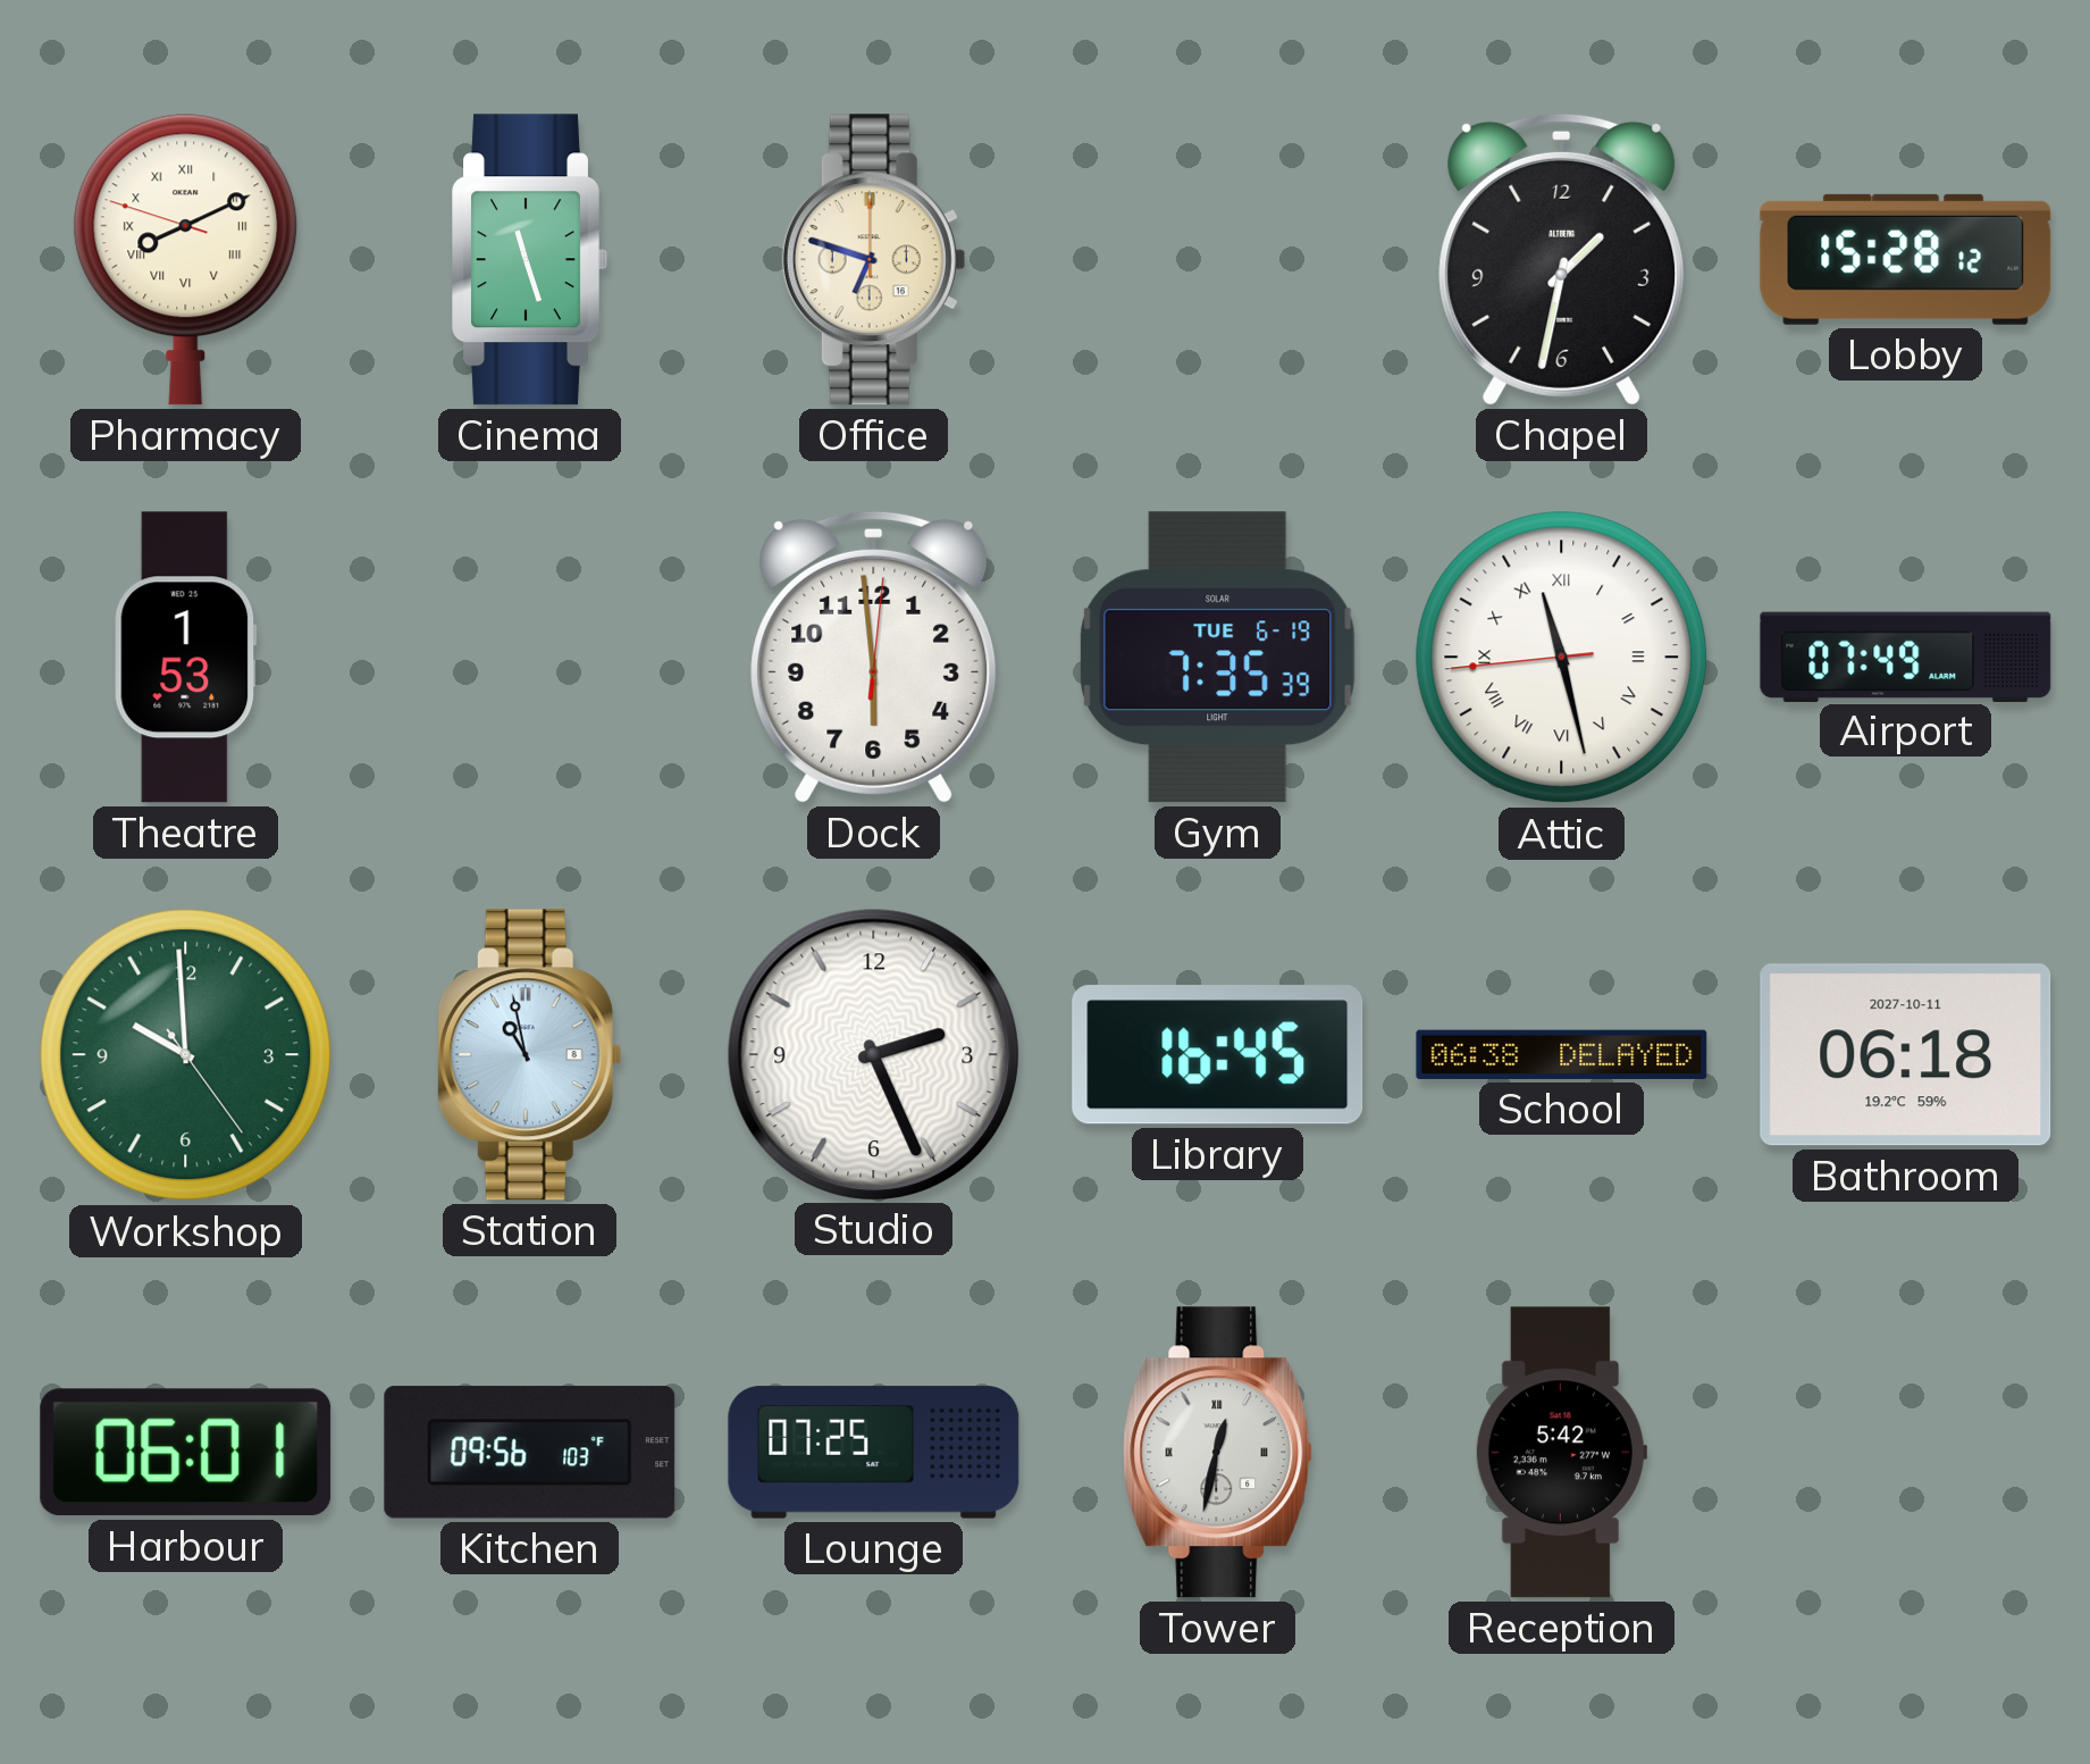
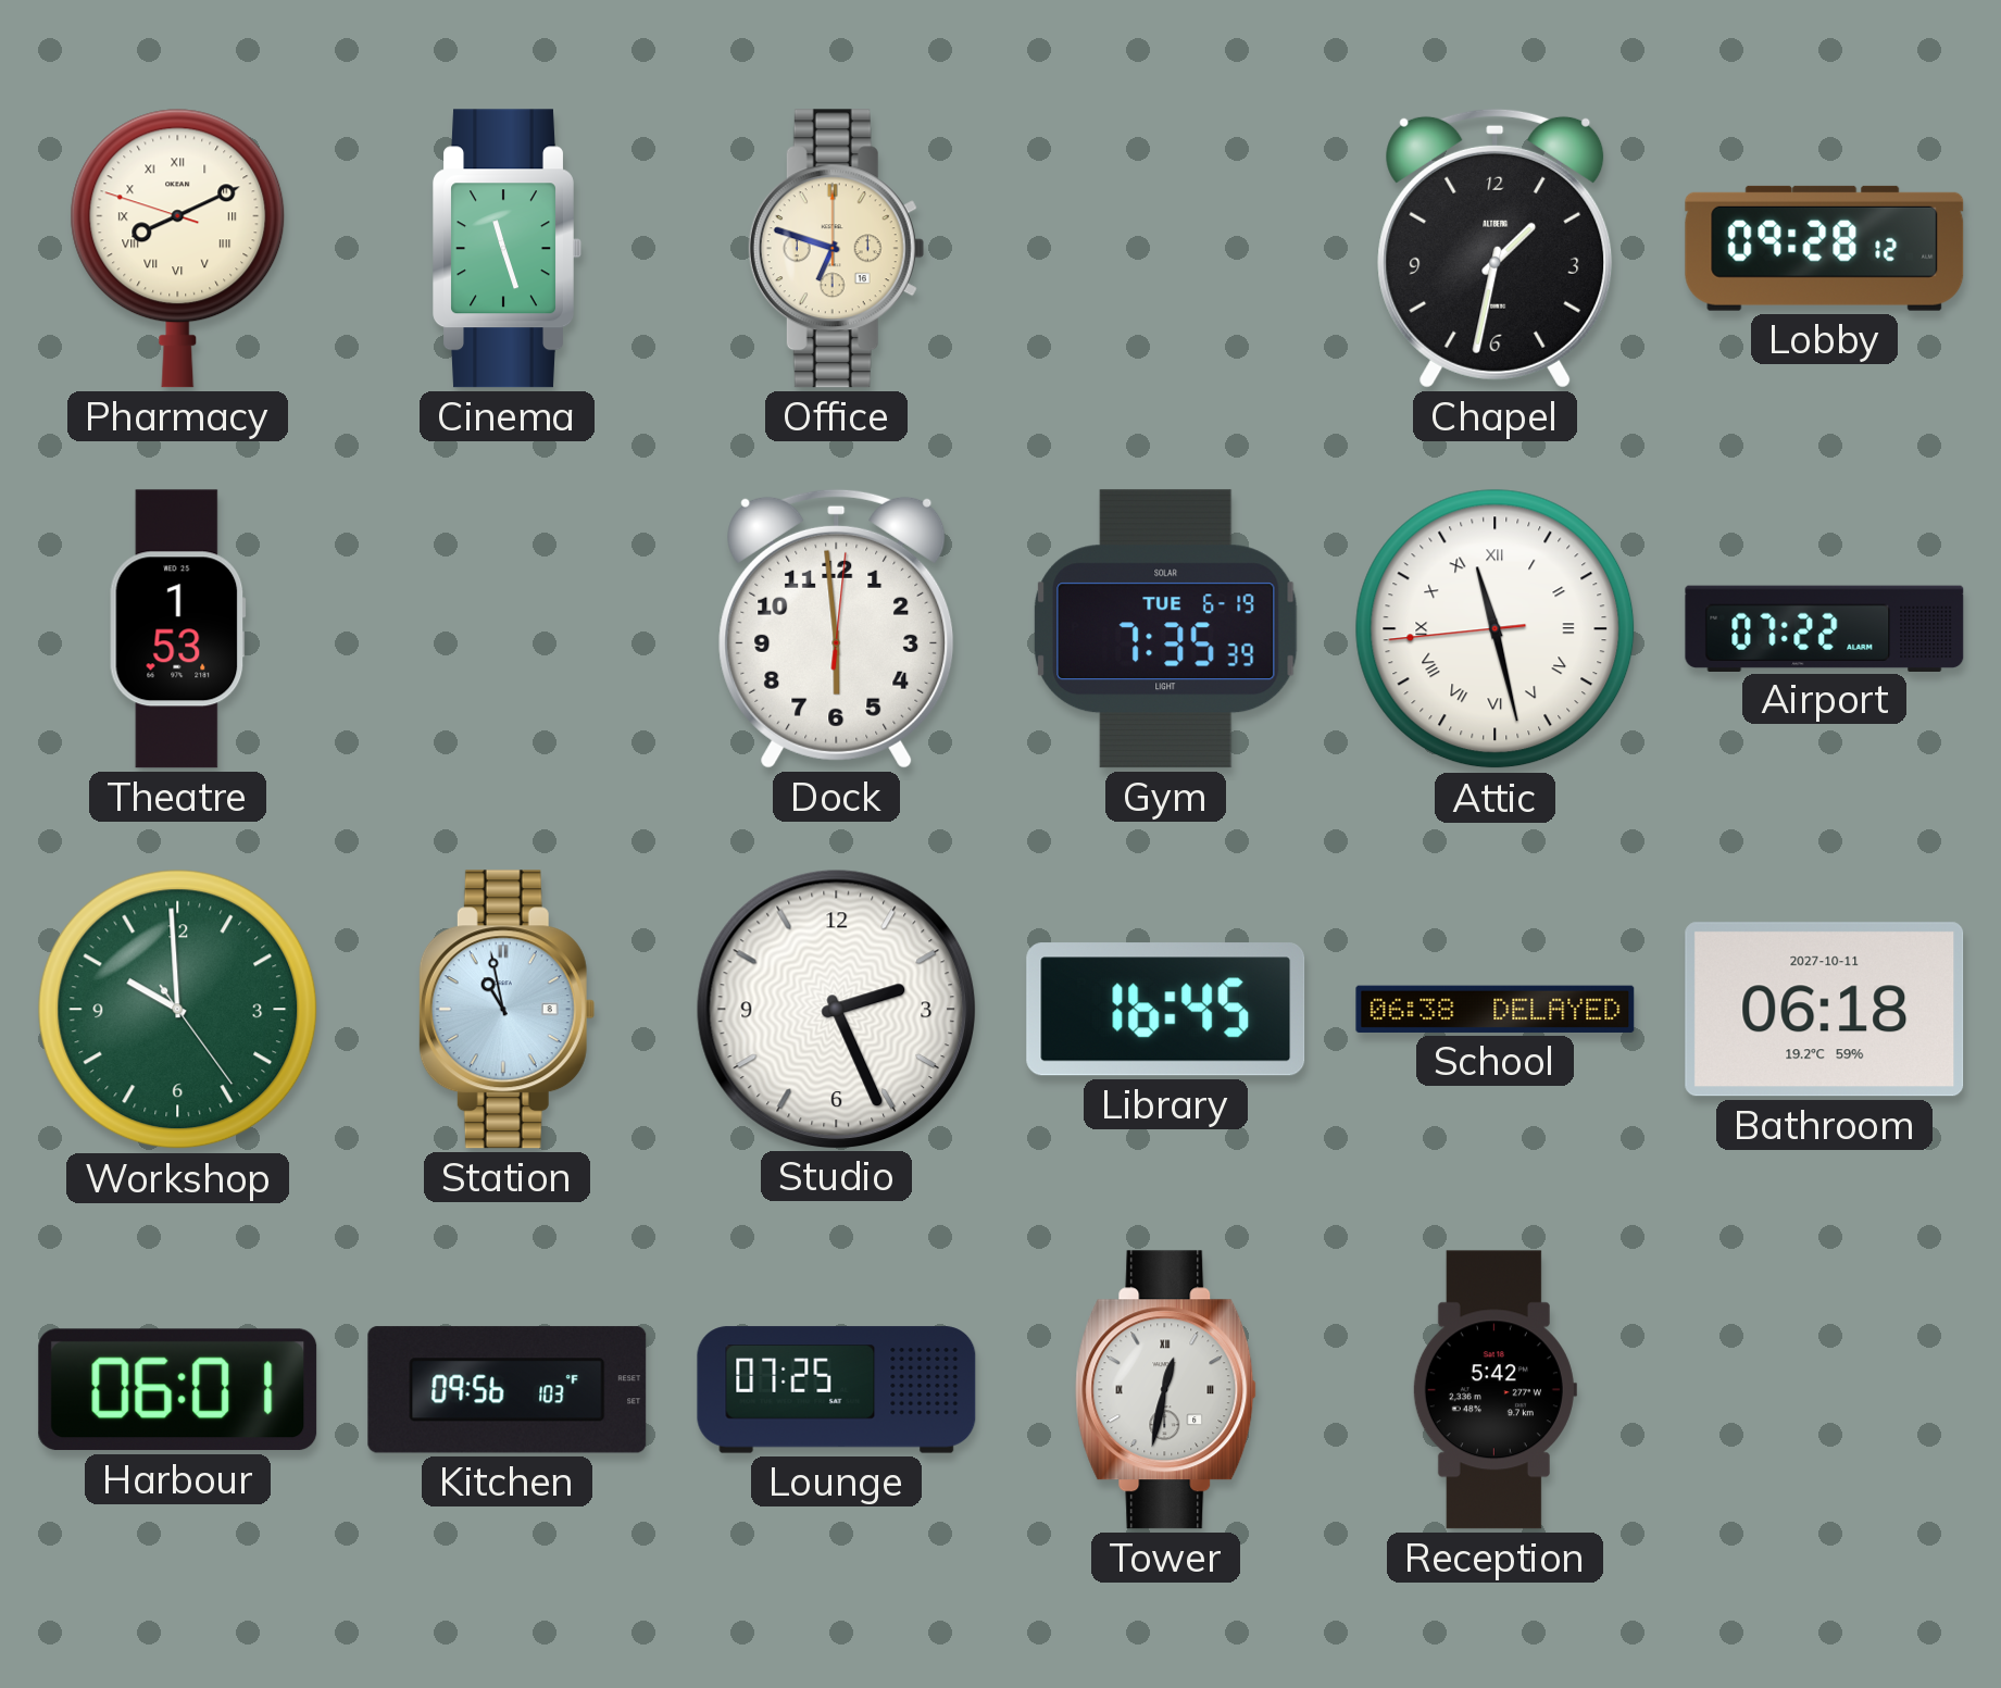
Lobby: 15:28 -> 09:28
Airport: 07:49 -> 07:22
